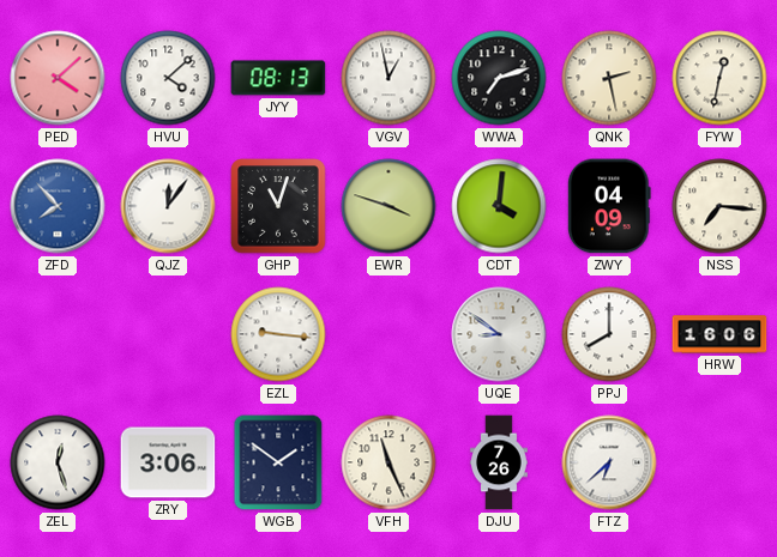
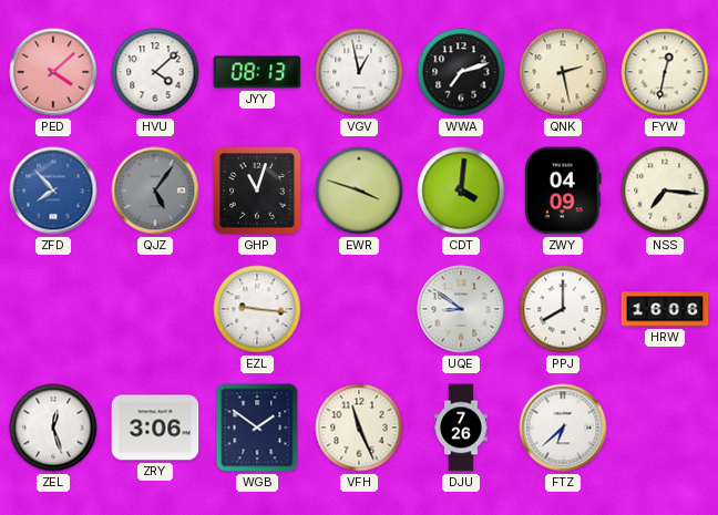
QJZ: 12:06 -> 5:06
QJZ dial: white -> grey
